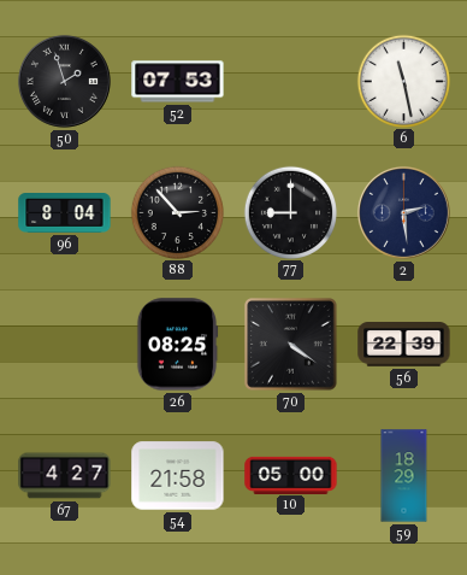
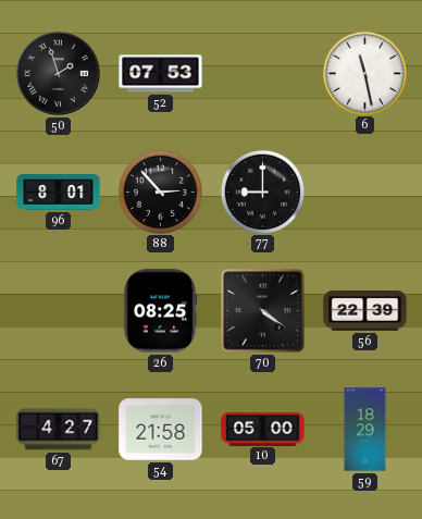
96: 8:04 -> 8:01
2: 2:29 -> none
